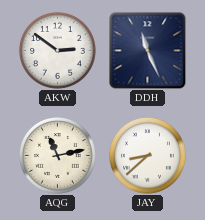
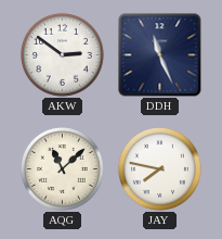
AQG: 11:13 -> 11:08
JAY: 8:38 -> 7:47
